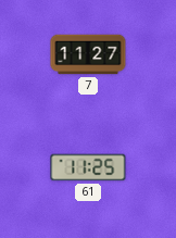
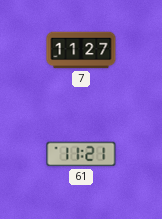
61: 11:25 -> 11:21
